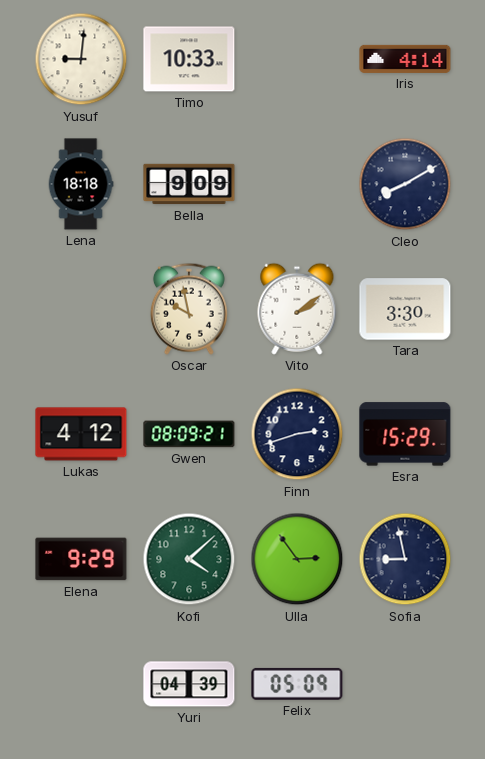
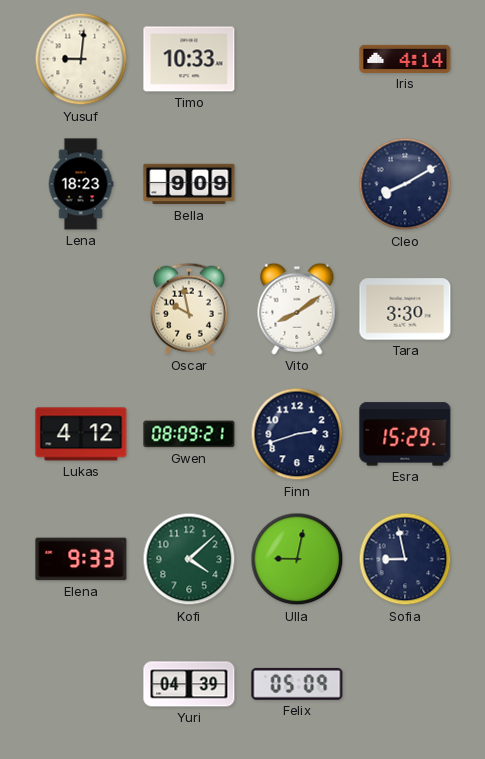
Lena: 18:18 -> 18:23
Vito: 2:09 -> 8:09
Elena: 9:29 -> 9:33
Ulla: 2:54 -> 9:02
